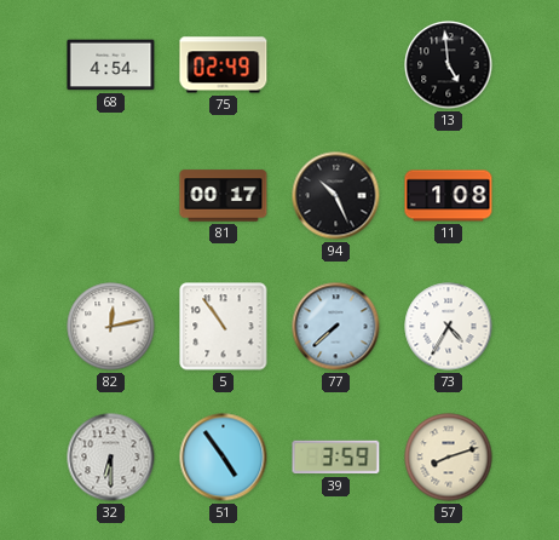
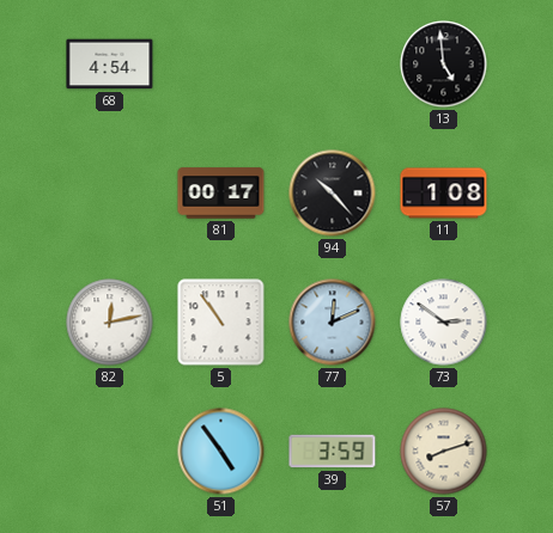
75: 02:49 -> none
94: 10:26 -> 10:23
77: 7:38 -> 12:11
73: 4:35 -> 2:51
32: 6:30 -> none
